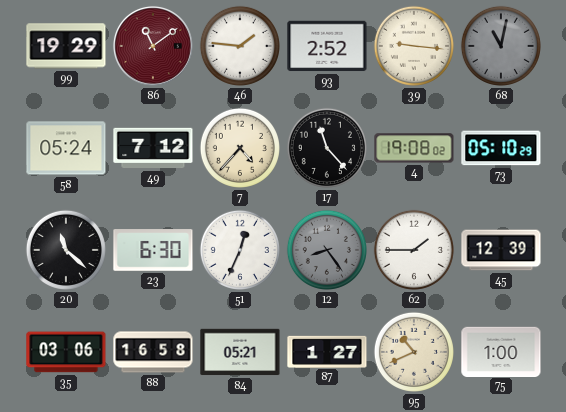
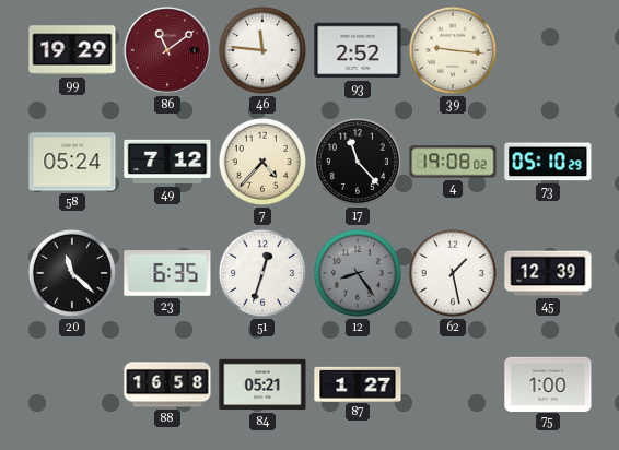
46: 1:46 -> 11:46
68: 11:02 -> none
23: 6:30 -> 6:35
51: 12:34 -> 12:33
62: 1:45 -> 1:28
35: 03:06 -> none
95: 10:41 -> none
